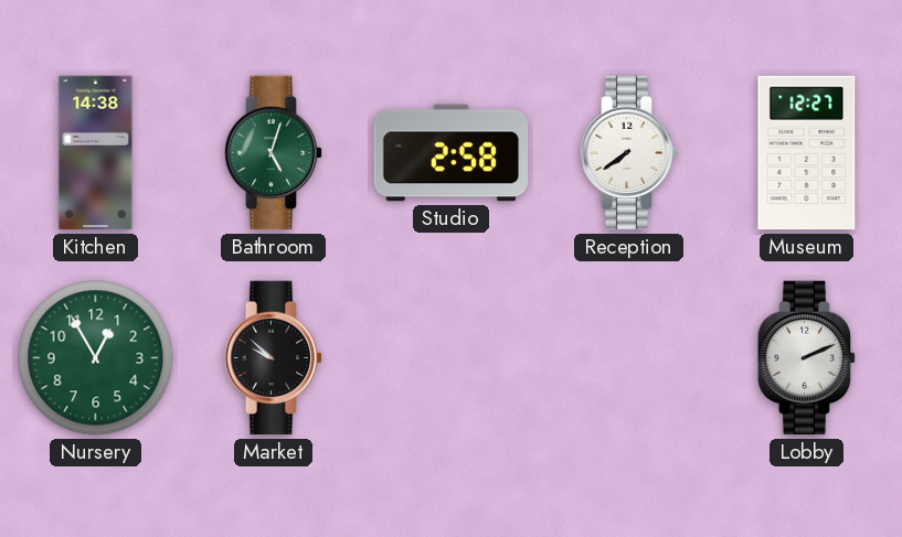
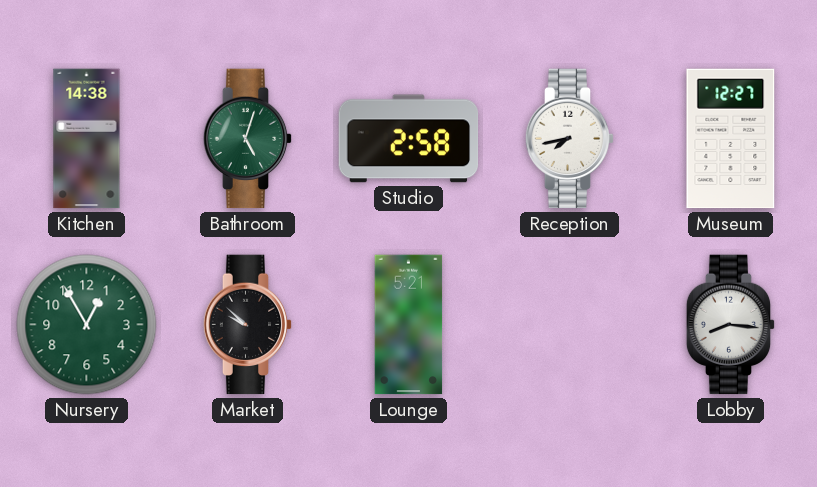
Reception: 7:39 -> 7:43
Lounge: none -> 5:21
Lobby: 2:11 -> 8:16
